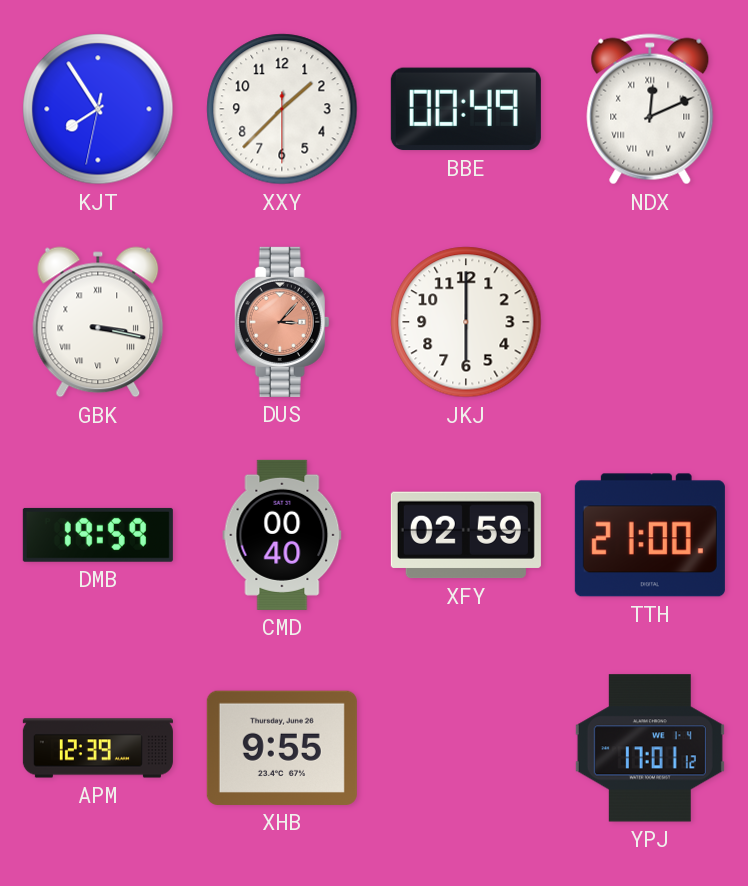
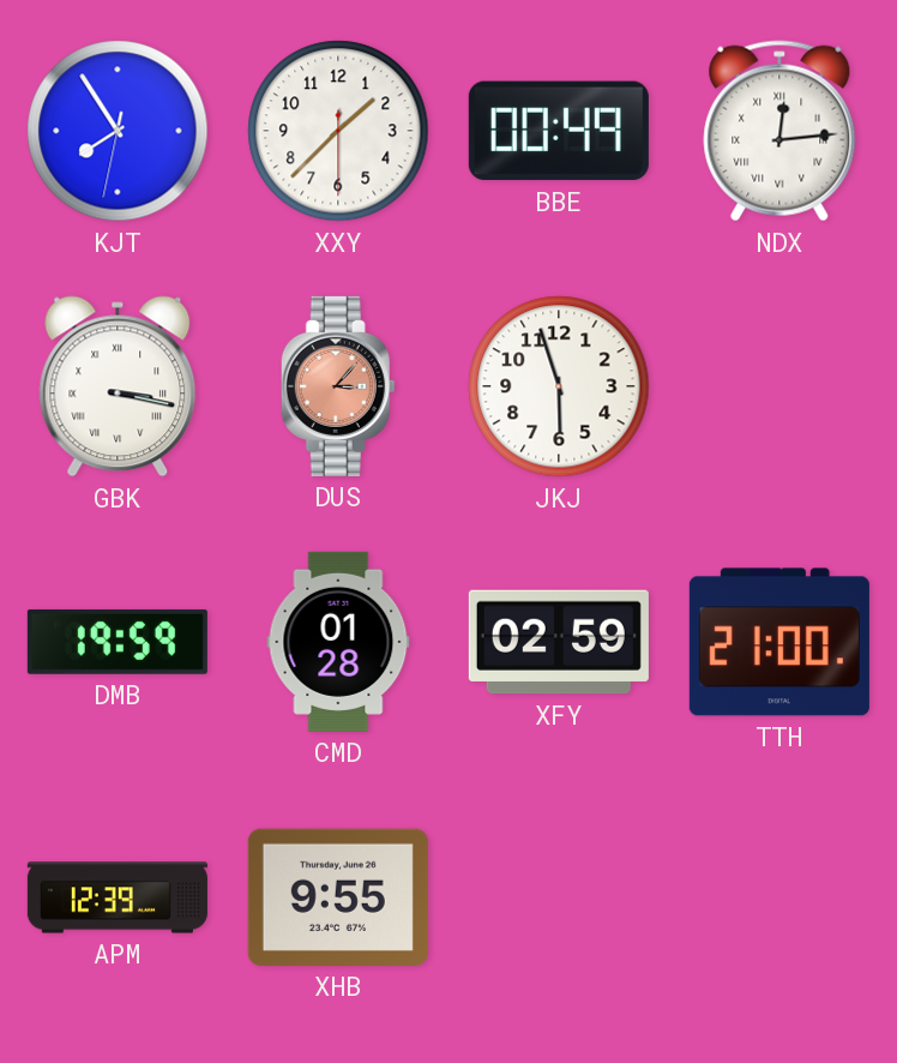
NDX: 12:11 -> 12:14
JKJ: 6:00 -> 5:57
CMD: 00:40 -> 01:28
YPJ: 17:01 -> none
